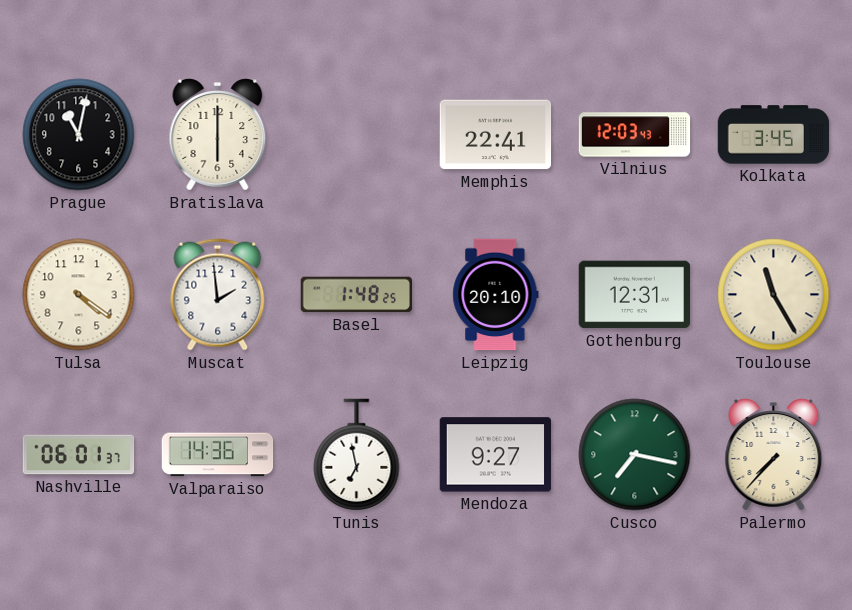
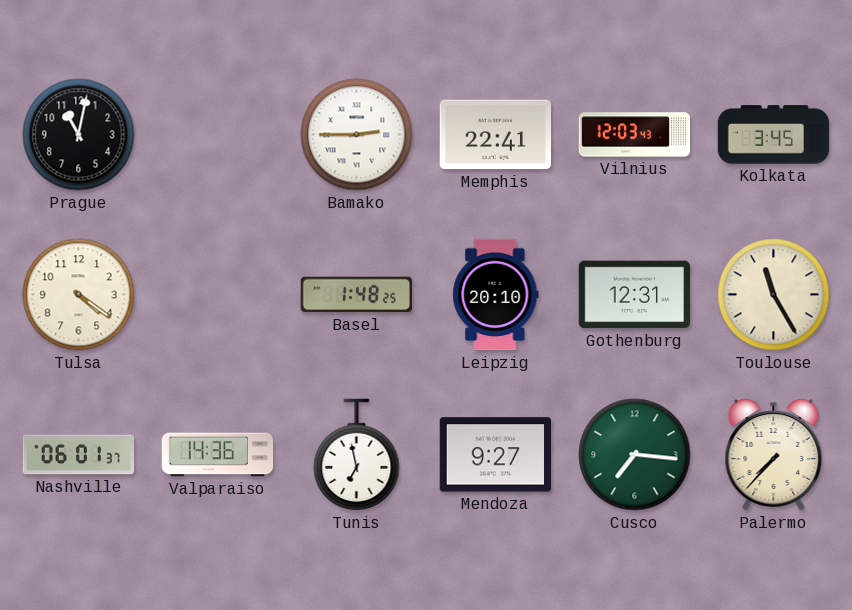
Bratislava: 6:00 -> none
Bamako: none -> 2:45
Muscat: 1:59 -> none
Cusco: 7:17 -> 7:16
